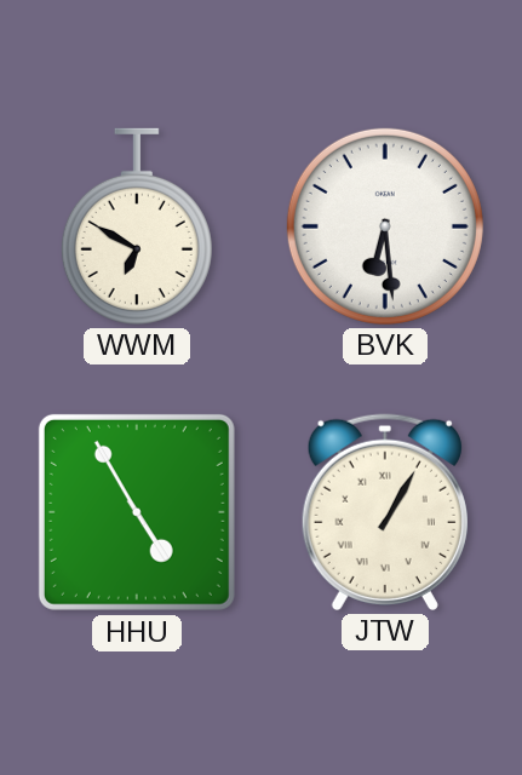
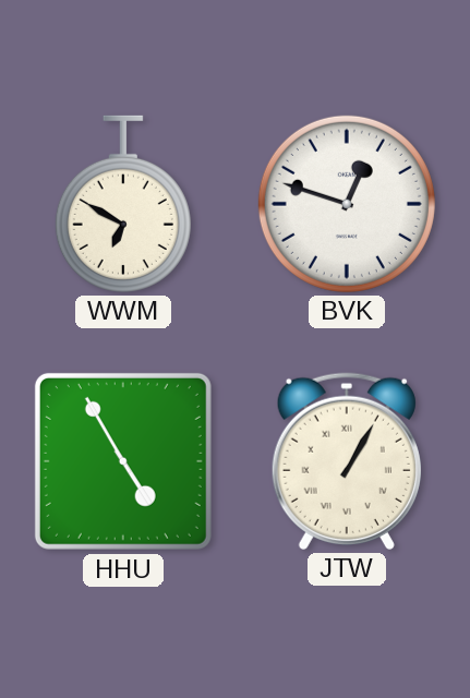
BVK: 6:29 -> 12:48
